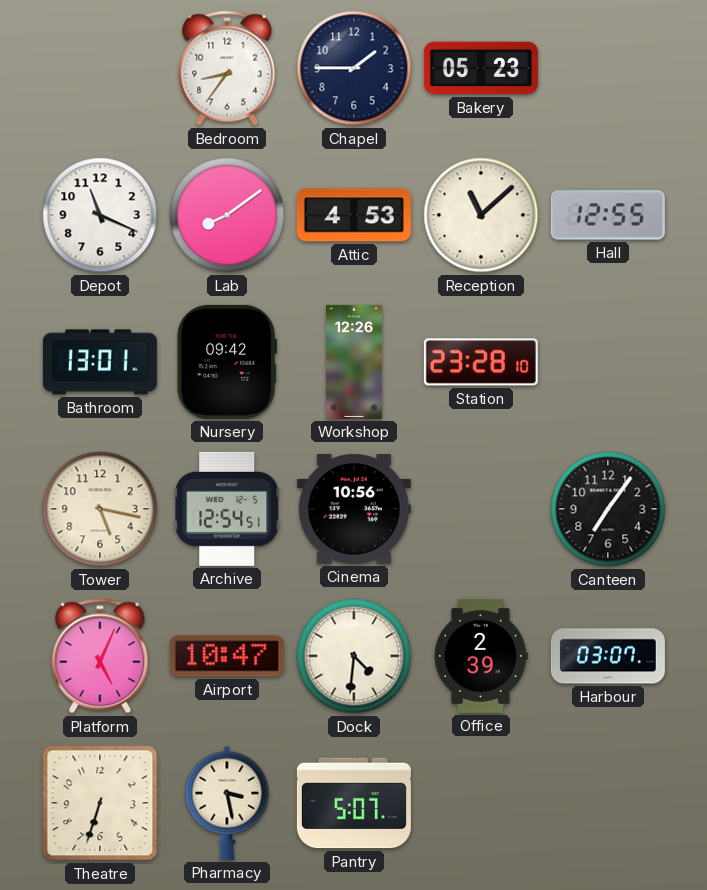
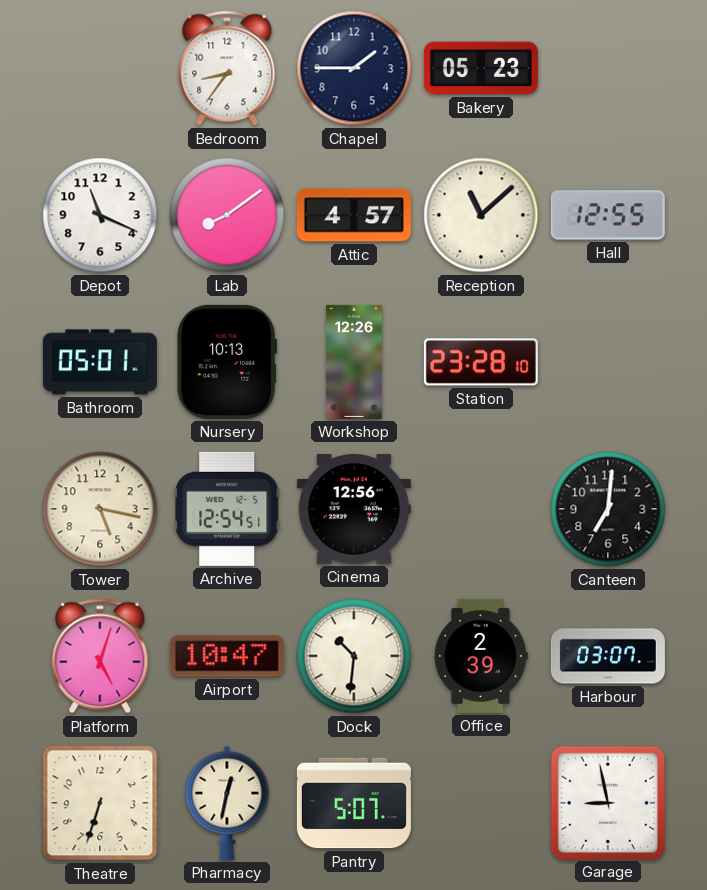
Attic: 4:53 -> 4:57
Bathroom: 13:01 -> 05:01
Nursery: 09:42 -> 10:13
Cinema: 10:56 -> 12:56
Canteen: 7:06 -> 7:01
Platform: 5:04 -> 5:03
Dock: 4:31 -> 10:31
Pharmacy: 3:28 -> 12:32
Garage: none -> 8:58
